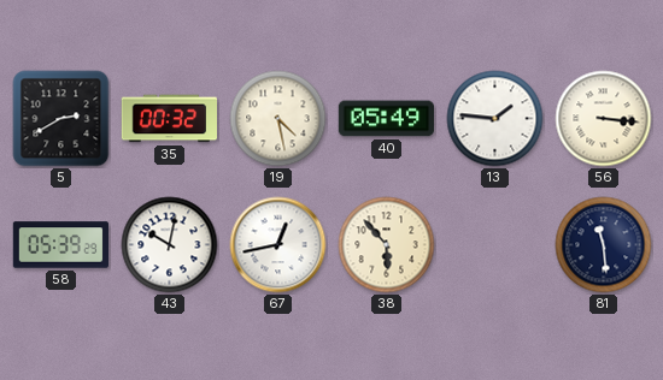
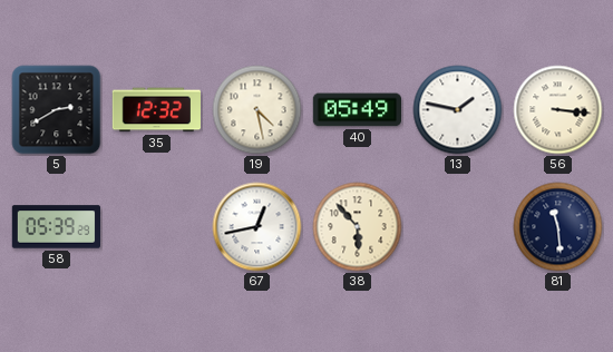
35: 00:32 -> 12:32
13: 1:46 -> 1:47
43: 10:02 -> none
